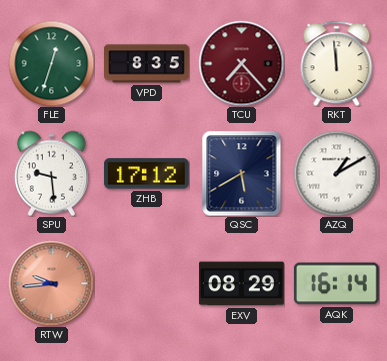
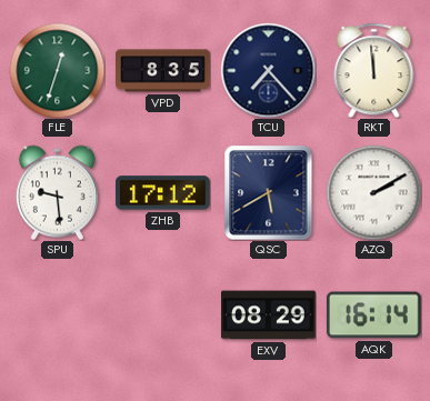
TCU dial: burgundy -> navy
AZQ: 1:10 -> 2:10
RTW: 9:44 -> none
